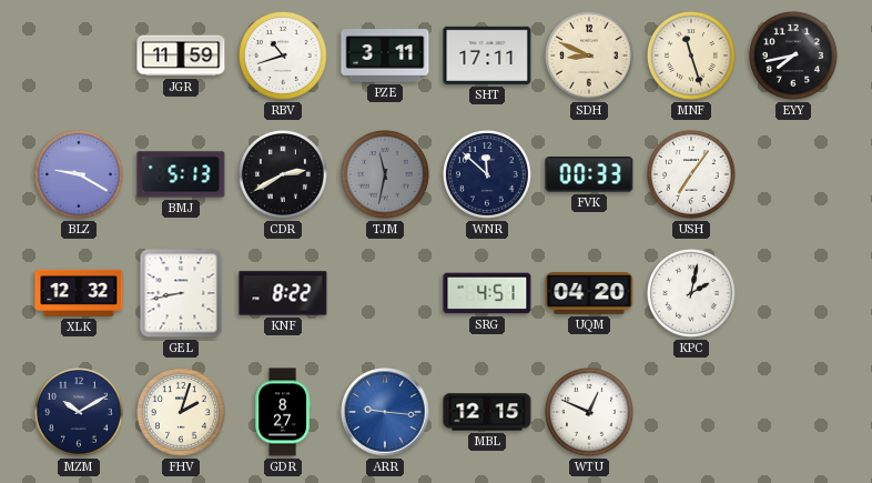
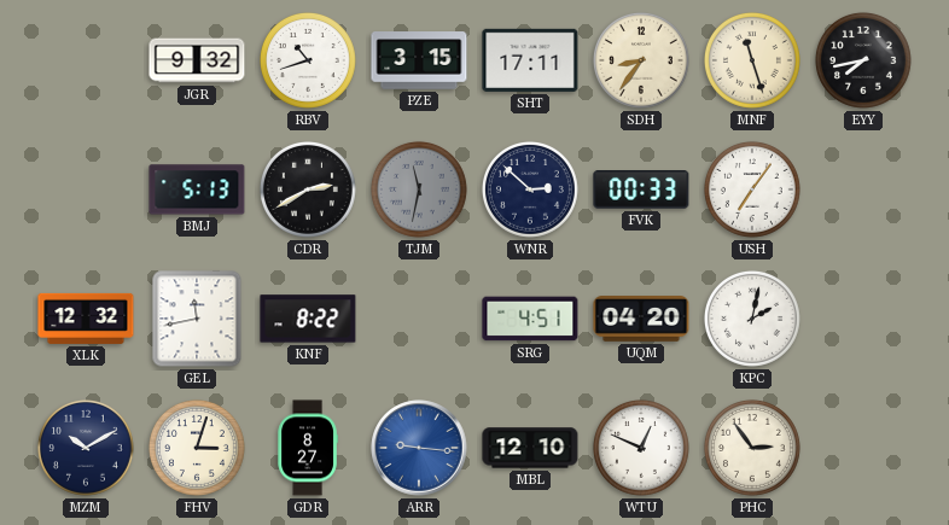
JGR: 11:59 -> 9:32
PZE: 3:11 -> 3:15
SDH: 8:49 -> 8:36
BLZ: 9:20 -> none
WNR: 11:52 -> 2:52
GEL: 8:43 -> 11:43
FHV: 2:03 -> 3:03
MBL: 12:15 -> 12:10
PHC: none -> 2:54
